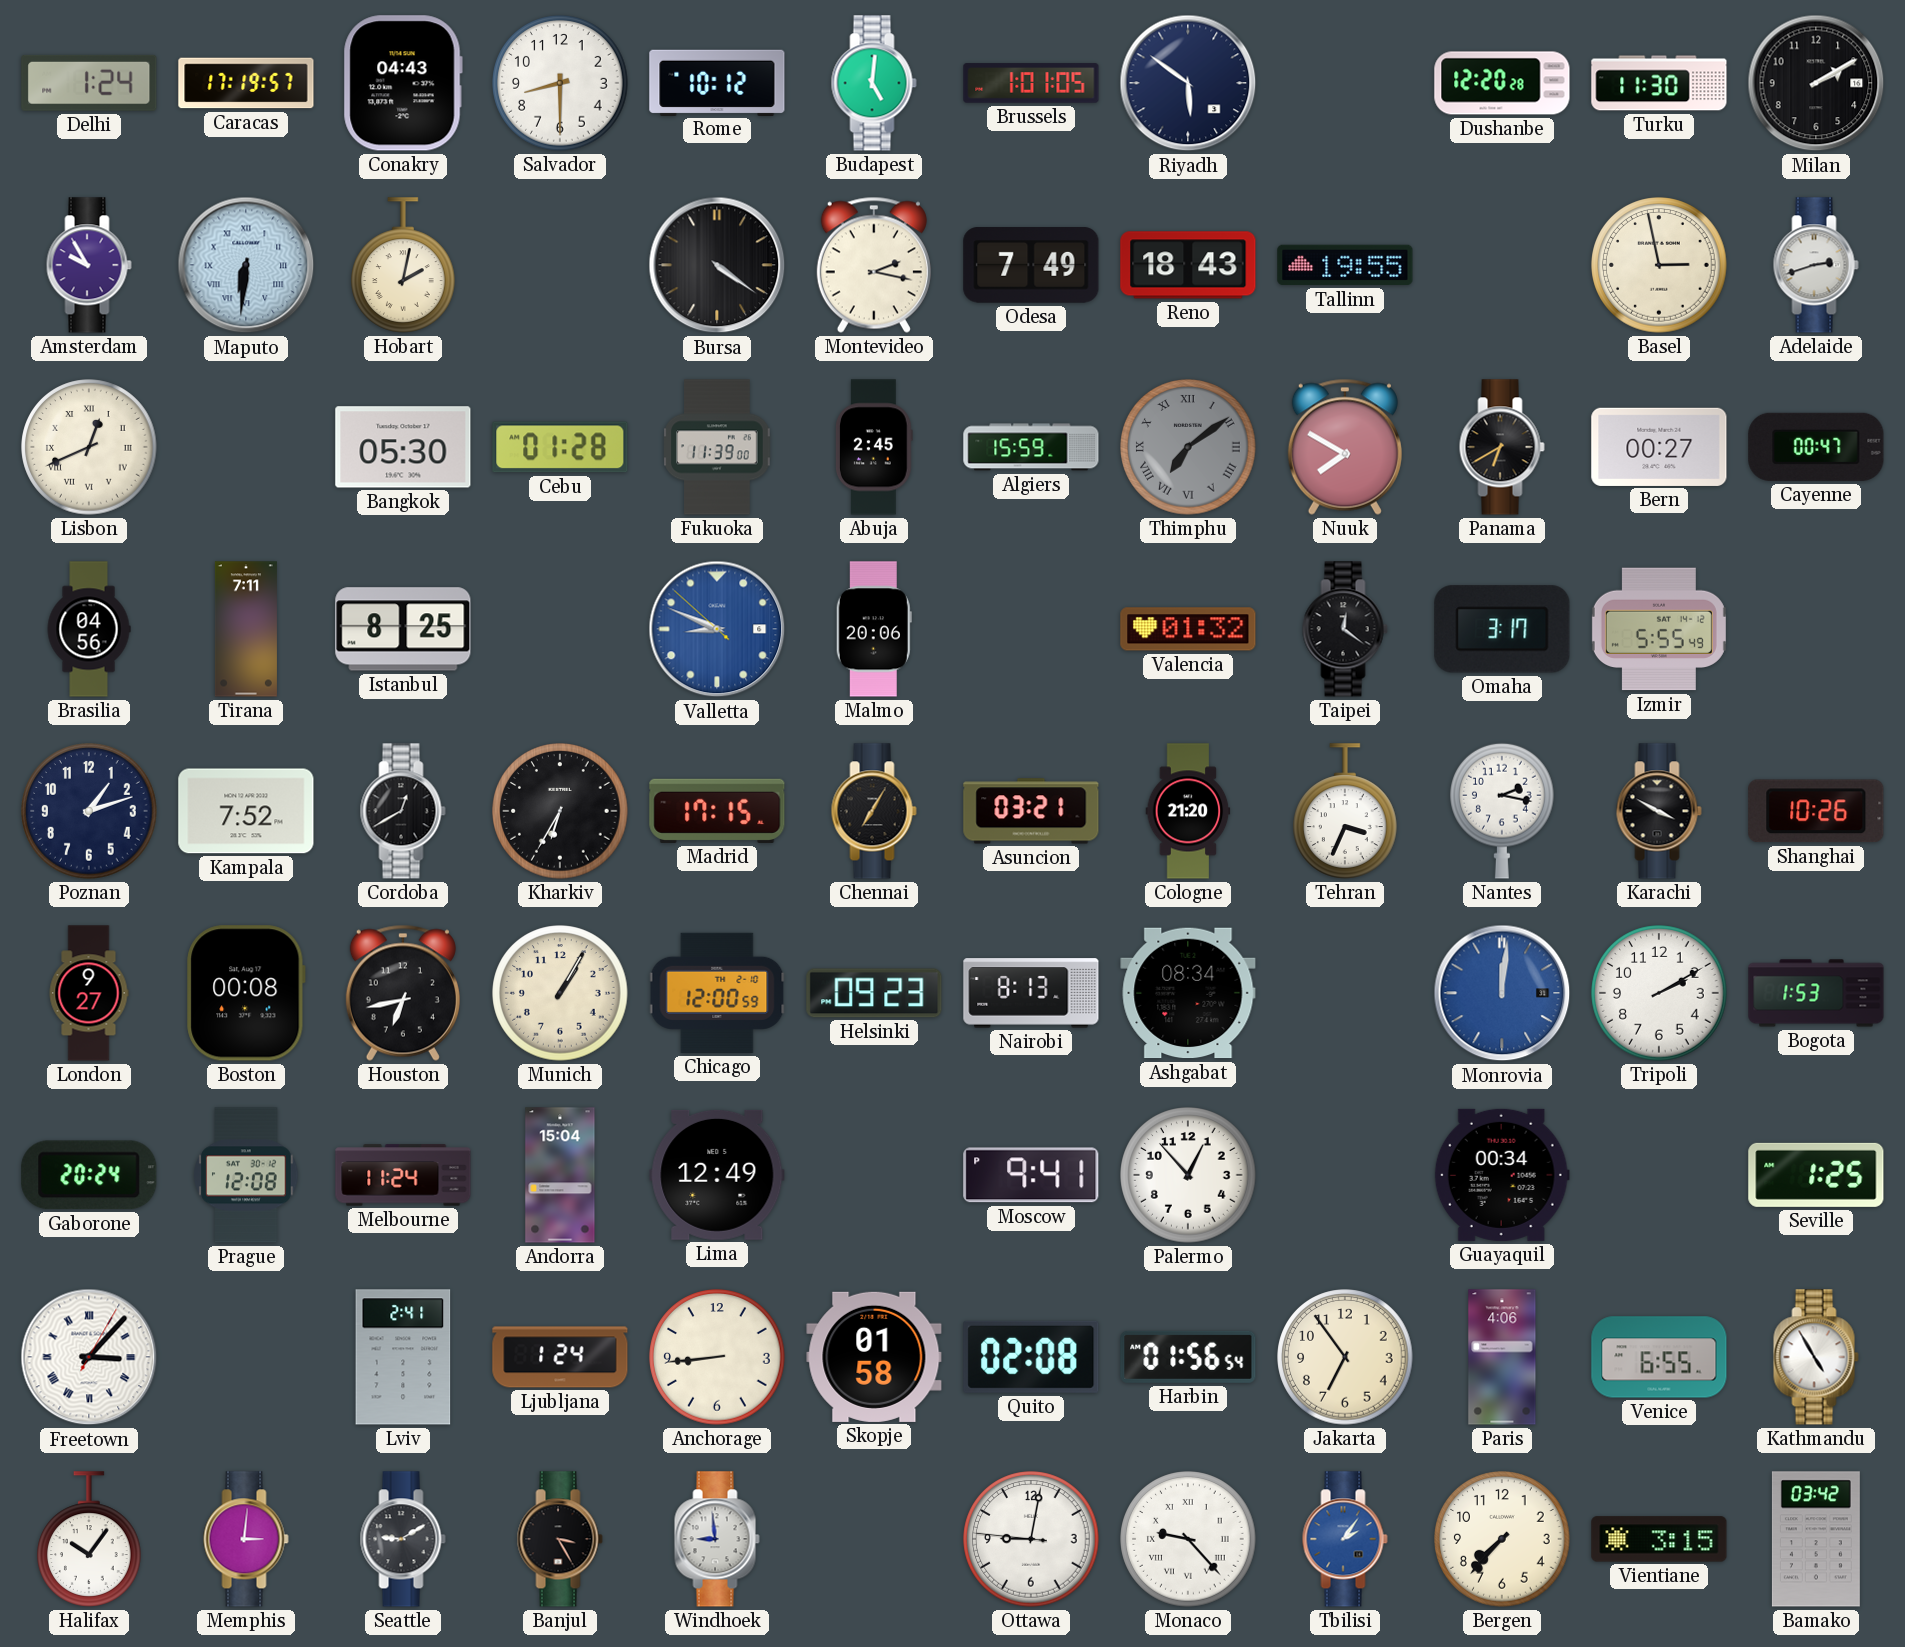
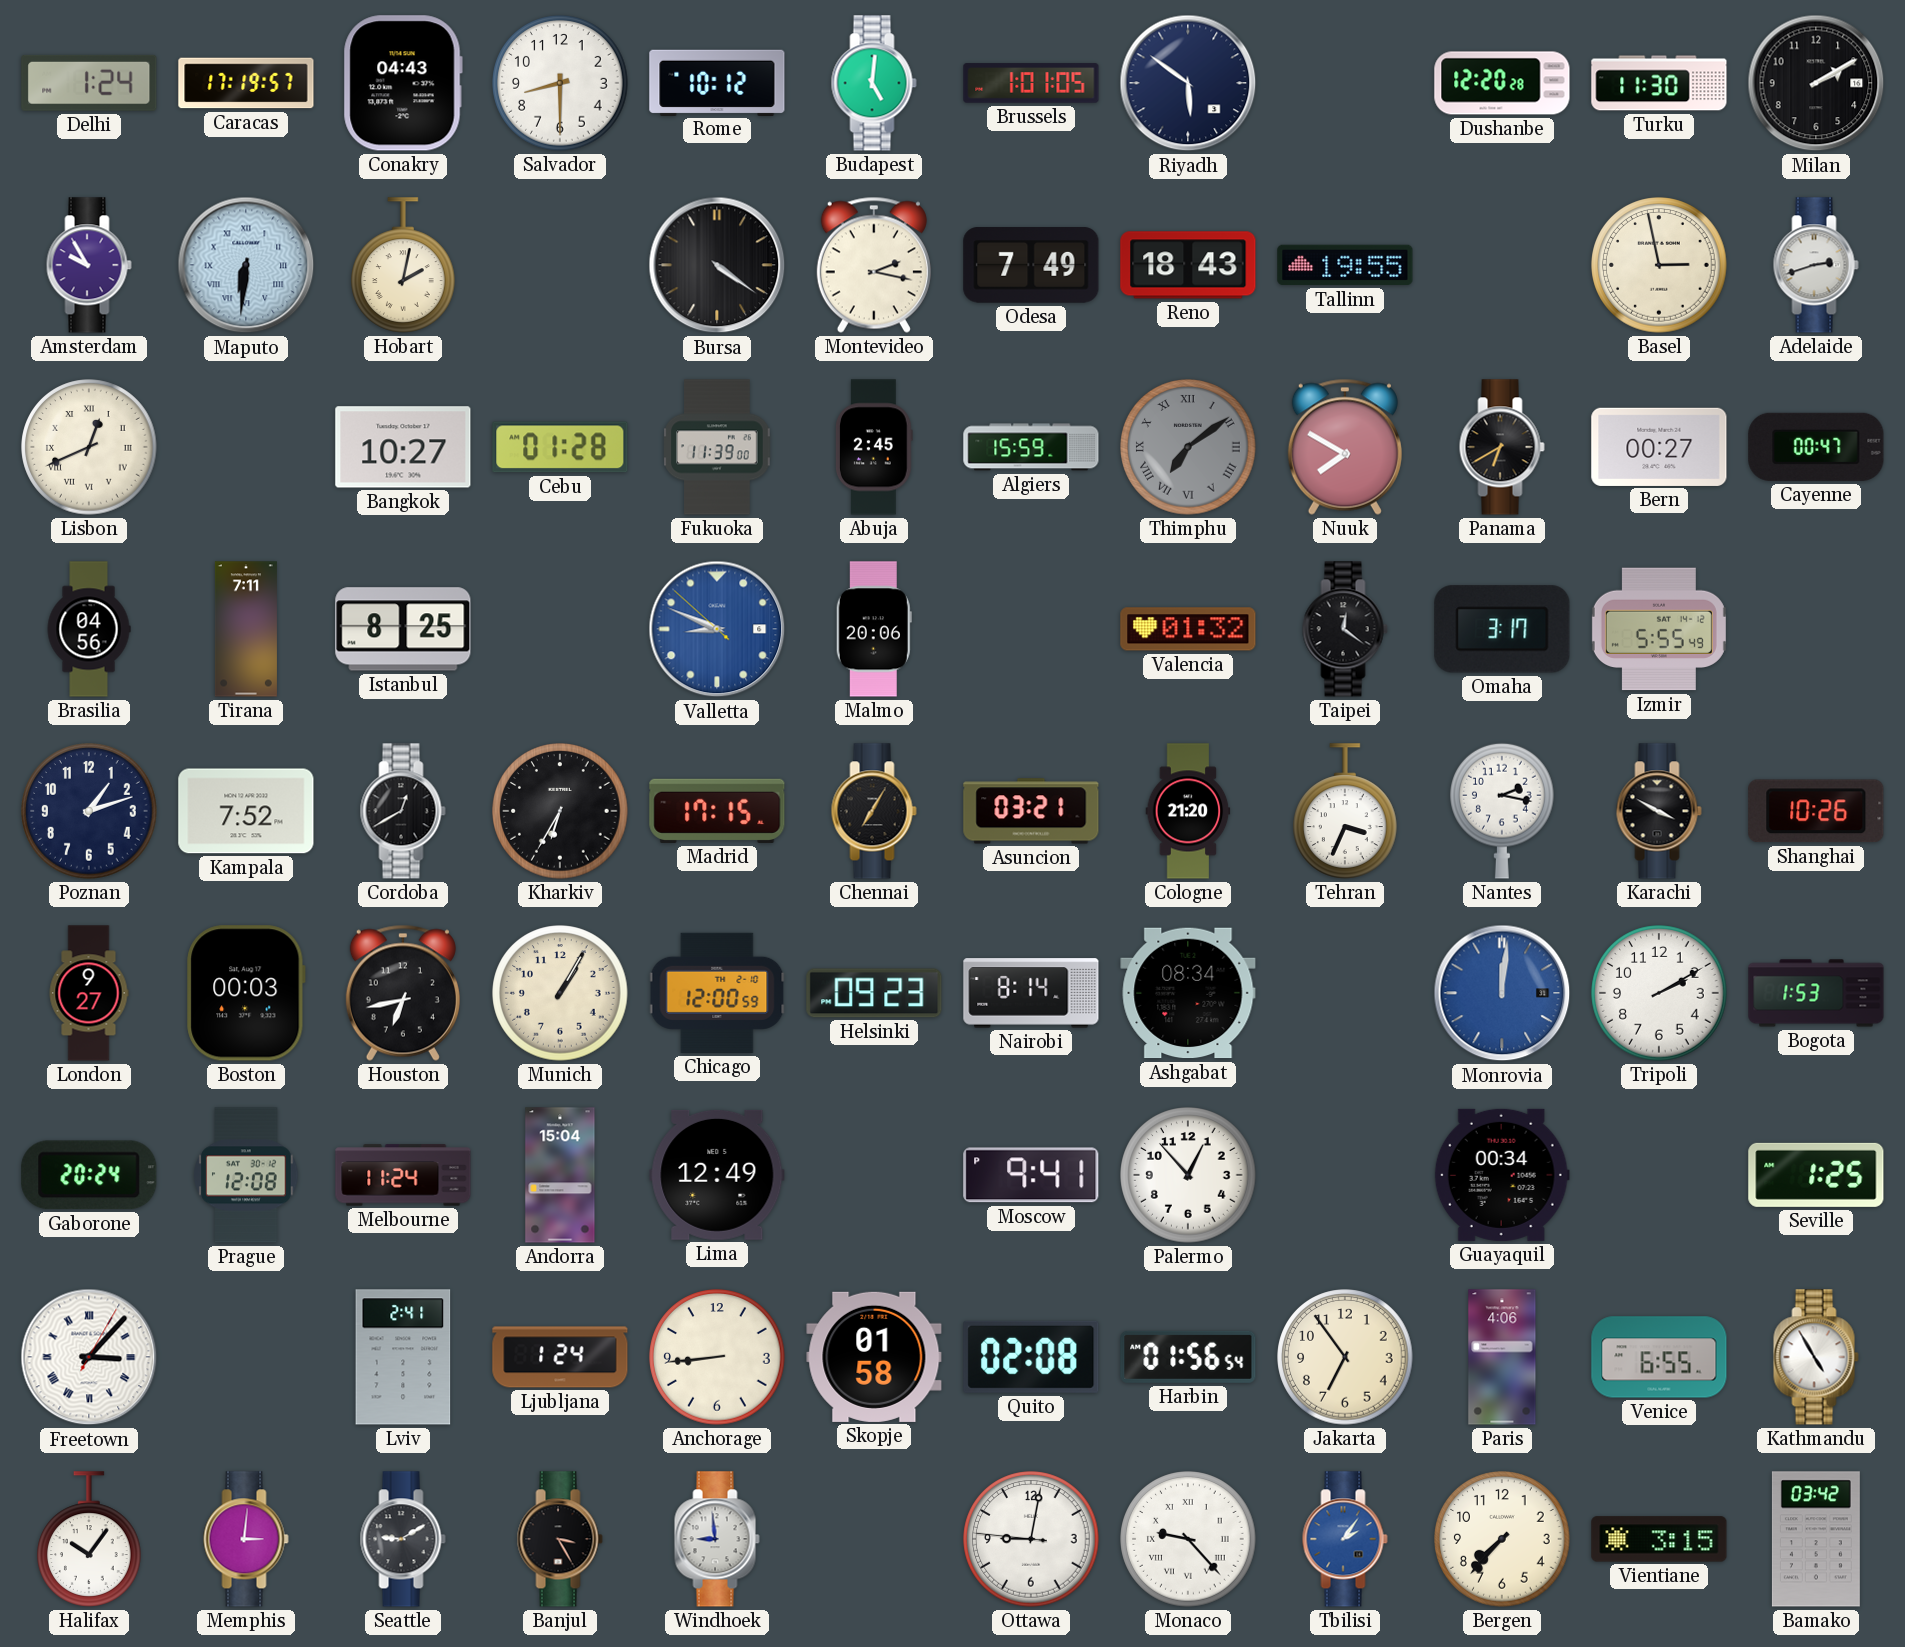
Bangkok: 05:30 -> 10:27
Boston: 00:08 -> 00:03
Nairobi: 8:13 -> 8:14
